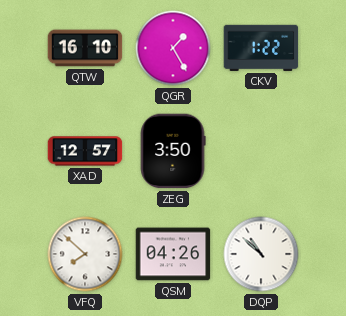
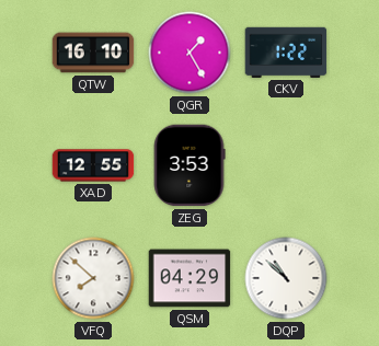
XAD: 12:57 -> 12:55
ZEG: 3:50 -> 3:53
QSM: 04:26 -> 04:29
